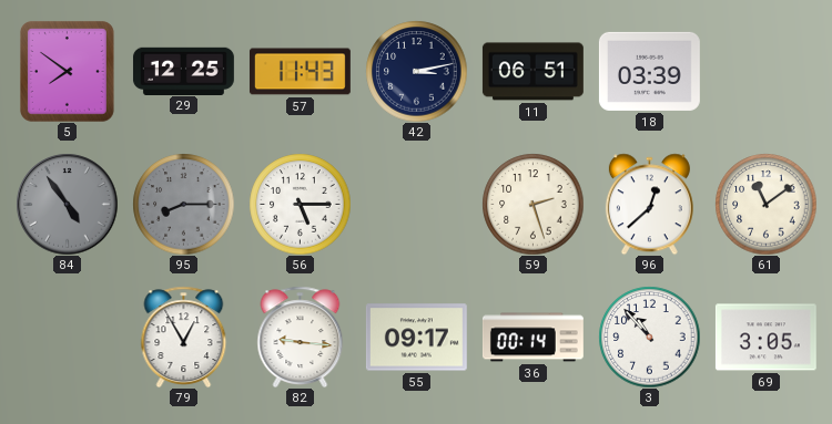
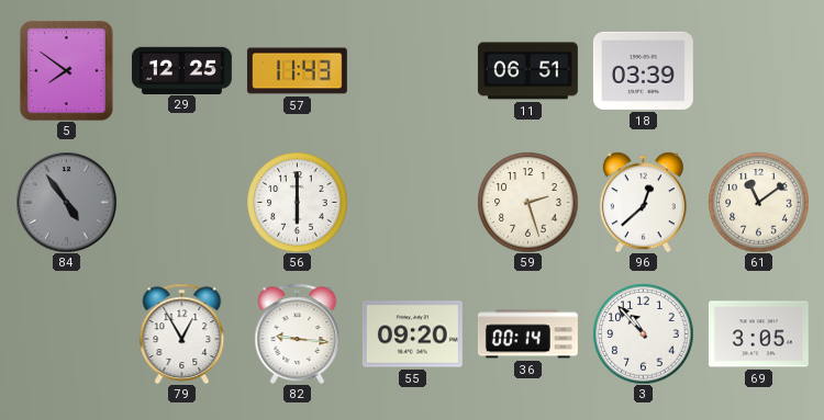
42: 3:13 -> none
95: 8:15 -> none
56: 5:15 -> 6:00
55: 09:17 -> 09:20
